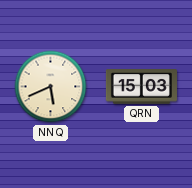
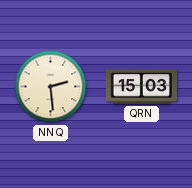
NNQ: 5:41 -> 2:29
